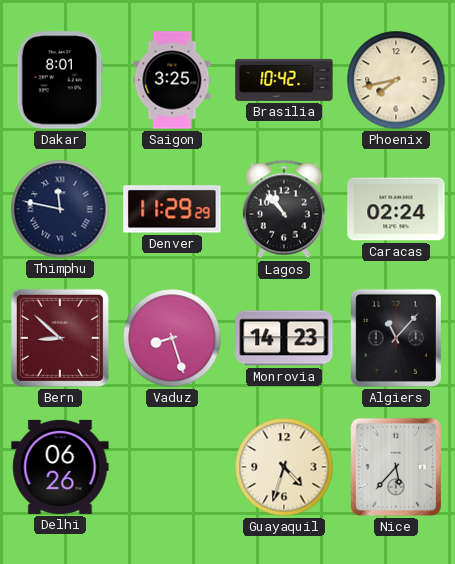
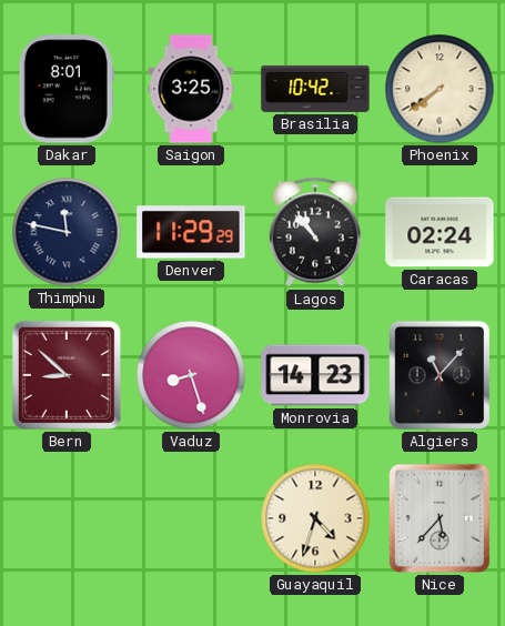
Phoenix: 7:43 -> 7:39
Delhi: 06:26 -> none
